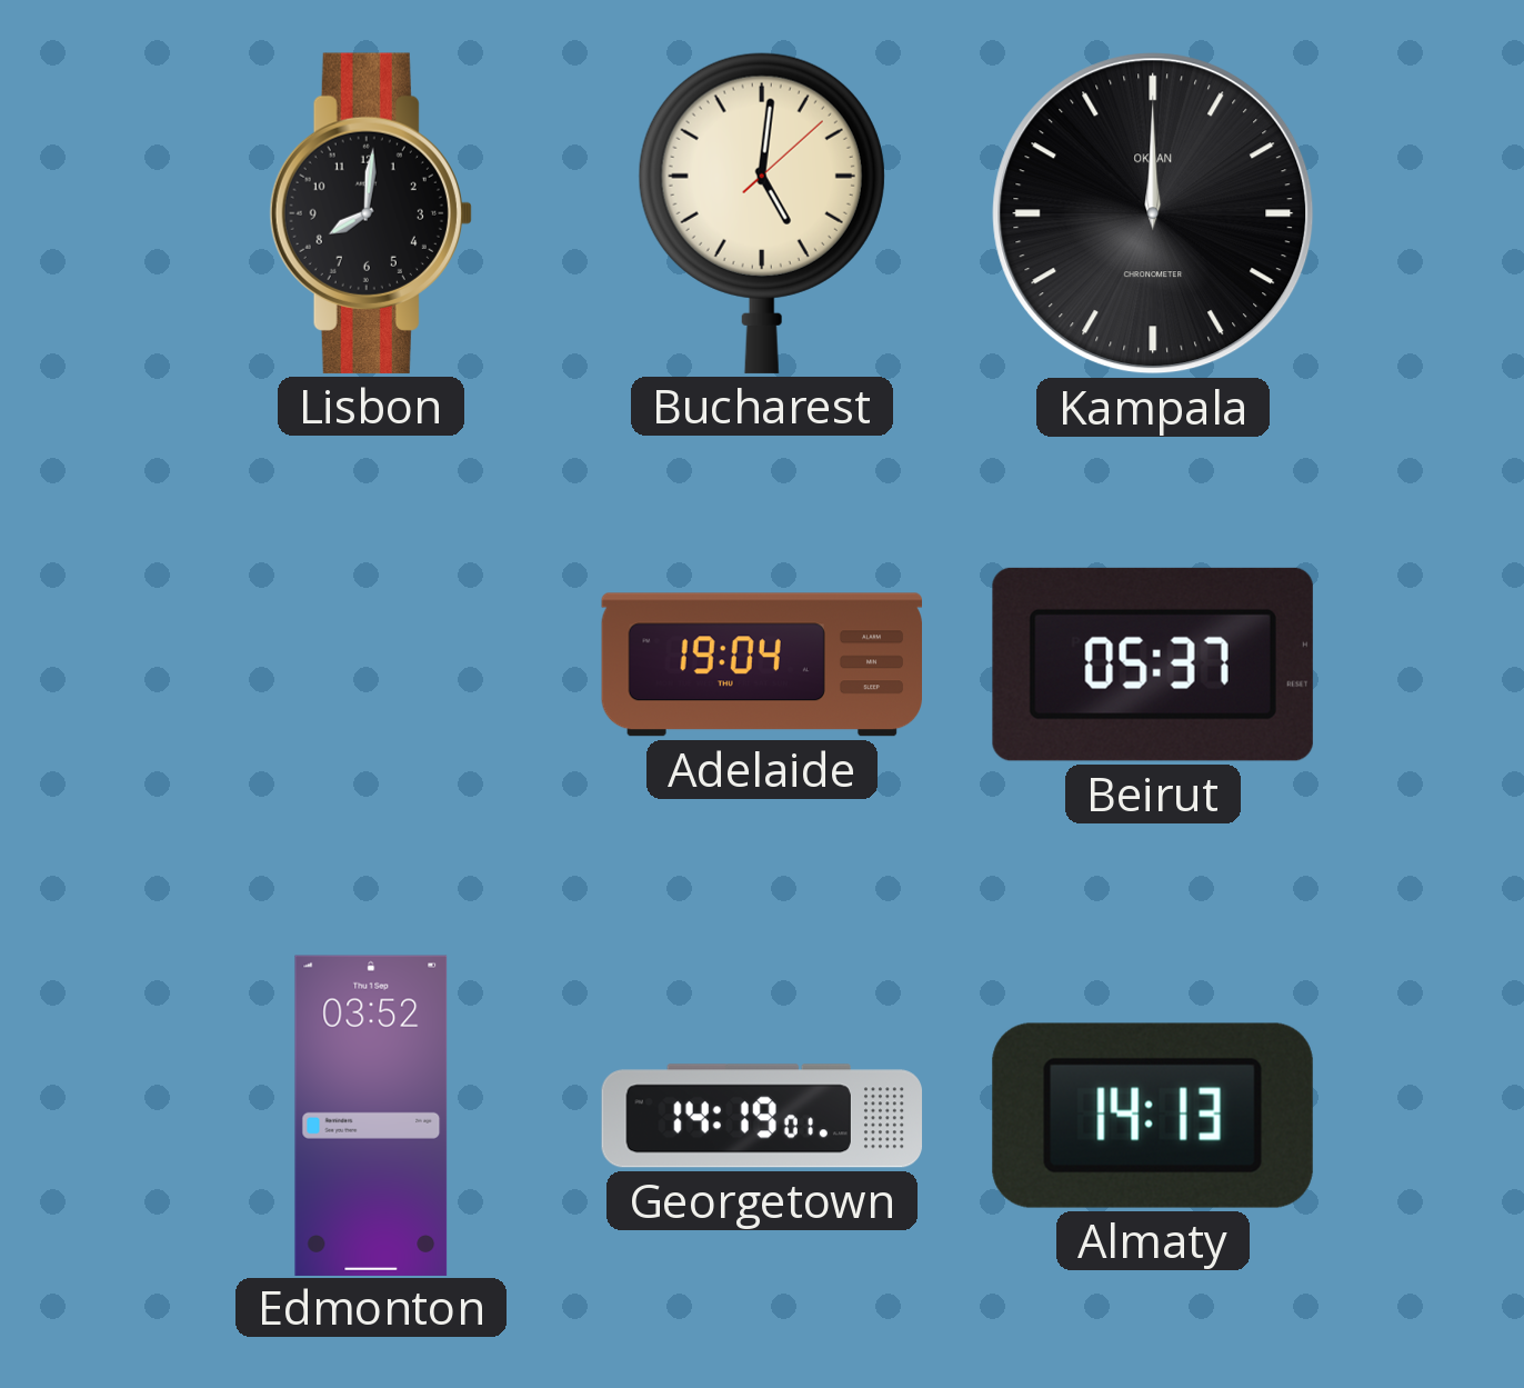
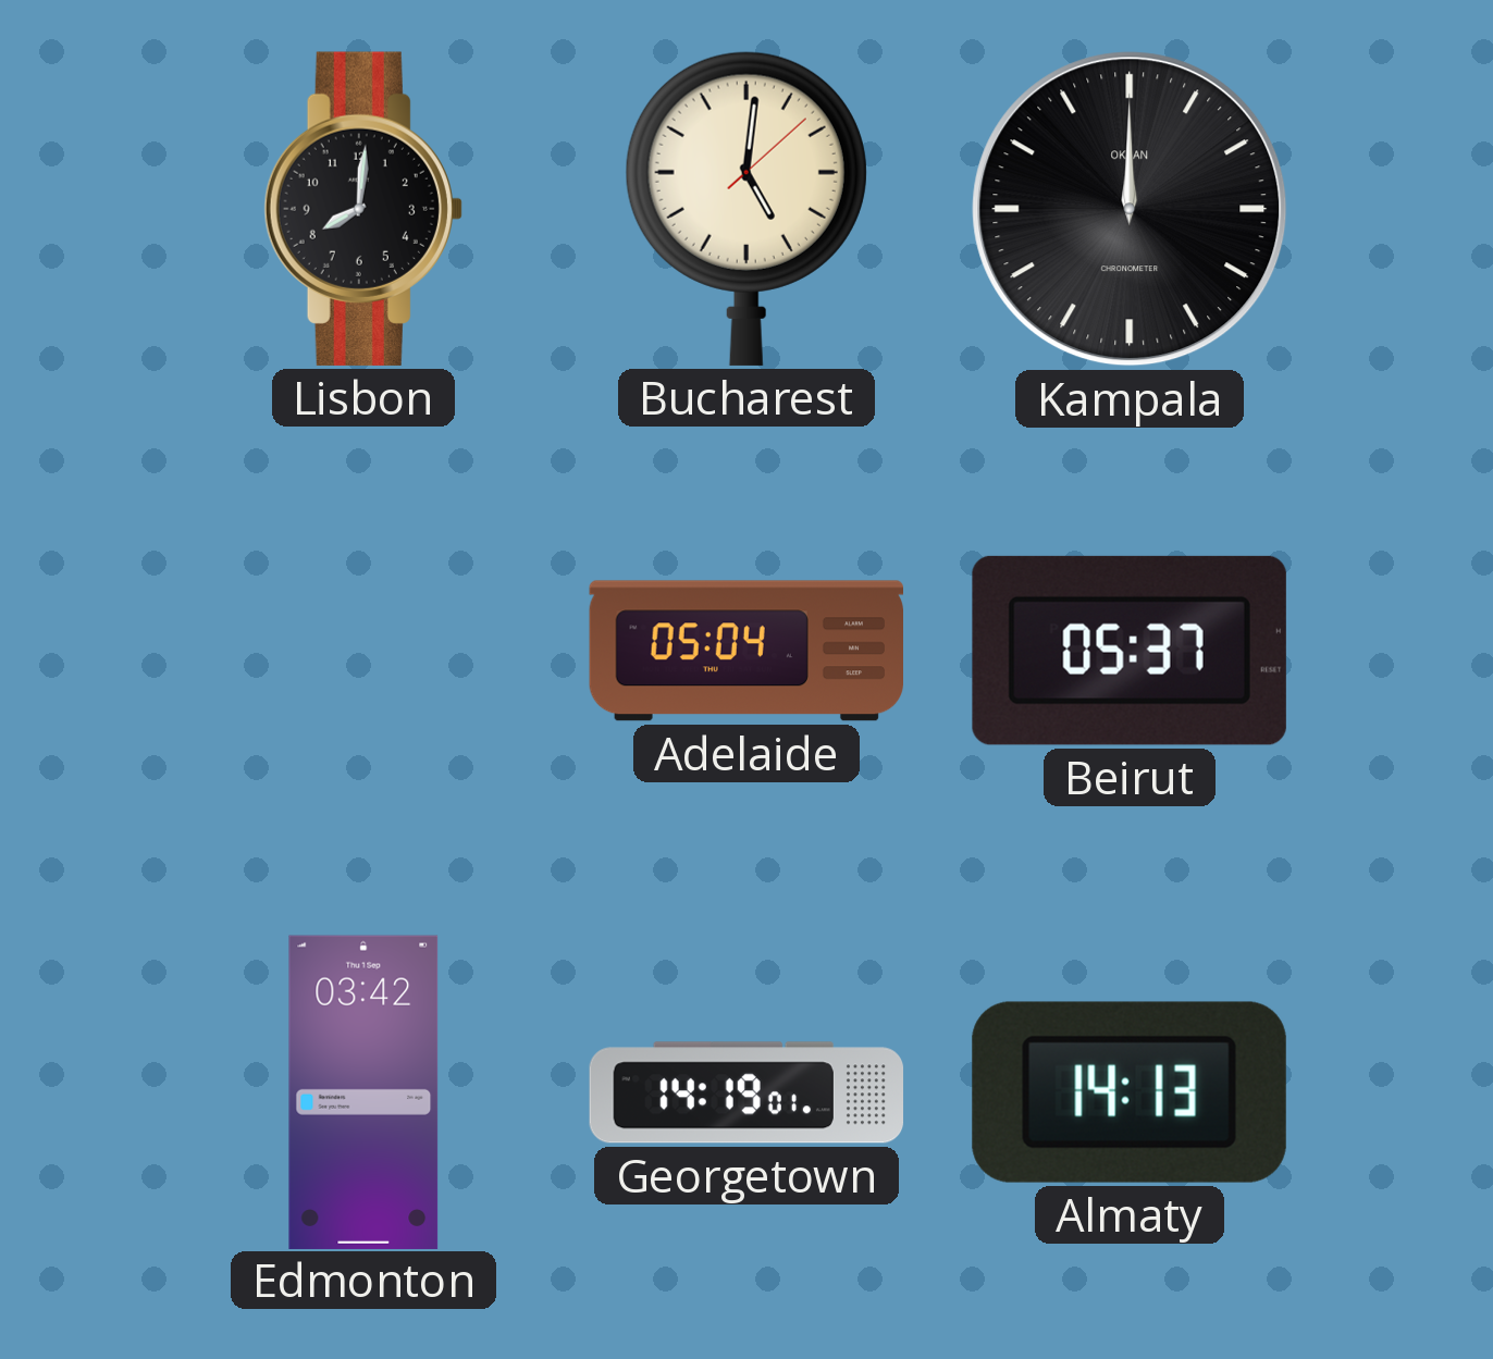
Adelaide: 19:04 -> 05:04
Edmonton: 03:52 -> 03:42
